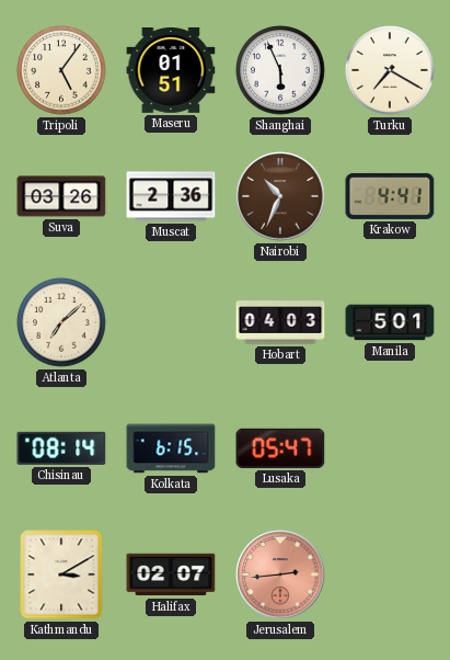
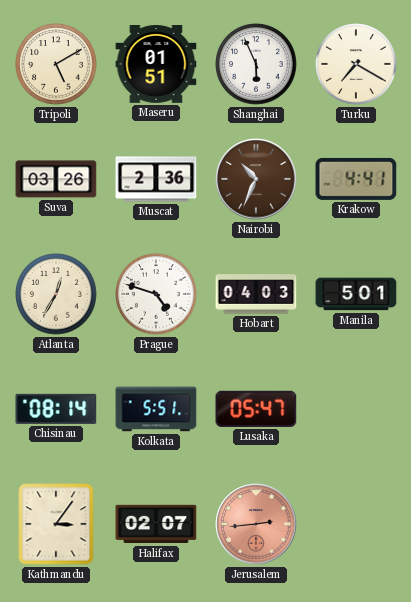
Tripoli: 5:06 -> 5:10
Atlanta: 7:08 -> 12:35
Prague: none -> 4:48
Kolkata: 6:15 -> 5:51
Kathmandu: 3:10 -> 3:06
